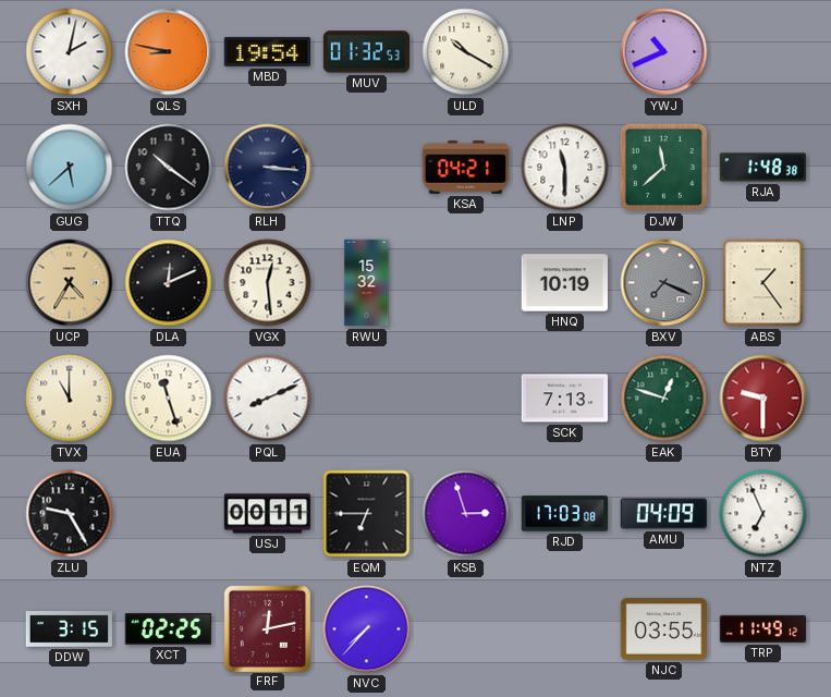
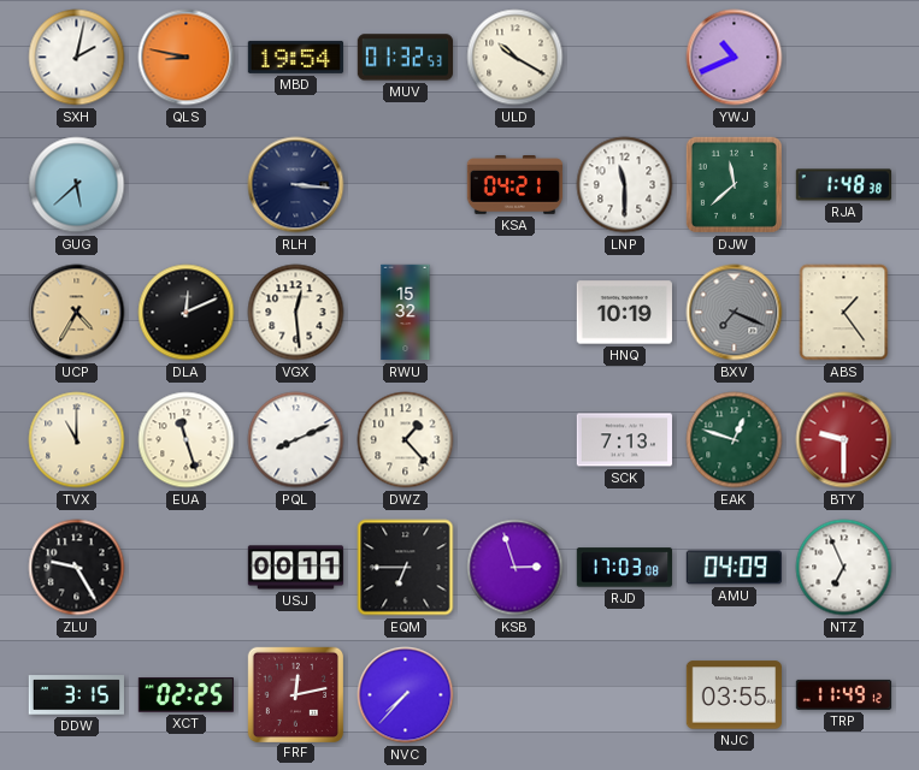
TTQ: 10:21 -> none
DWZ: none -> 1:23
